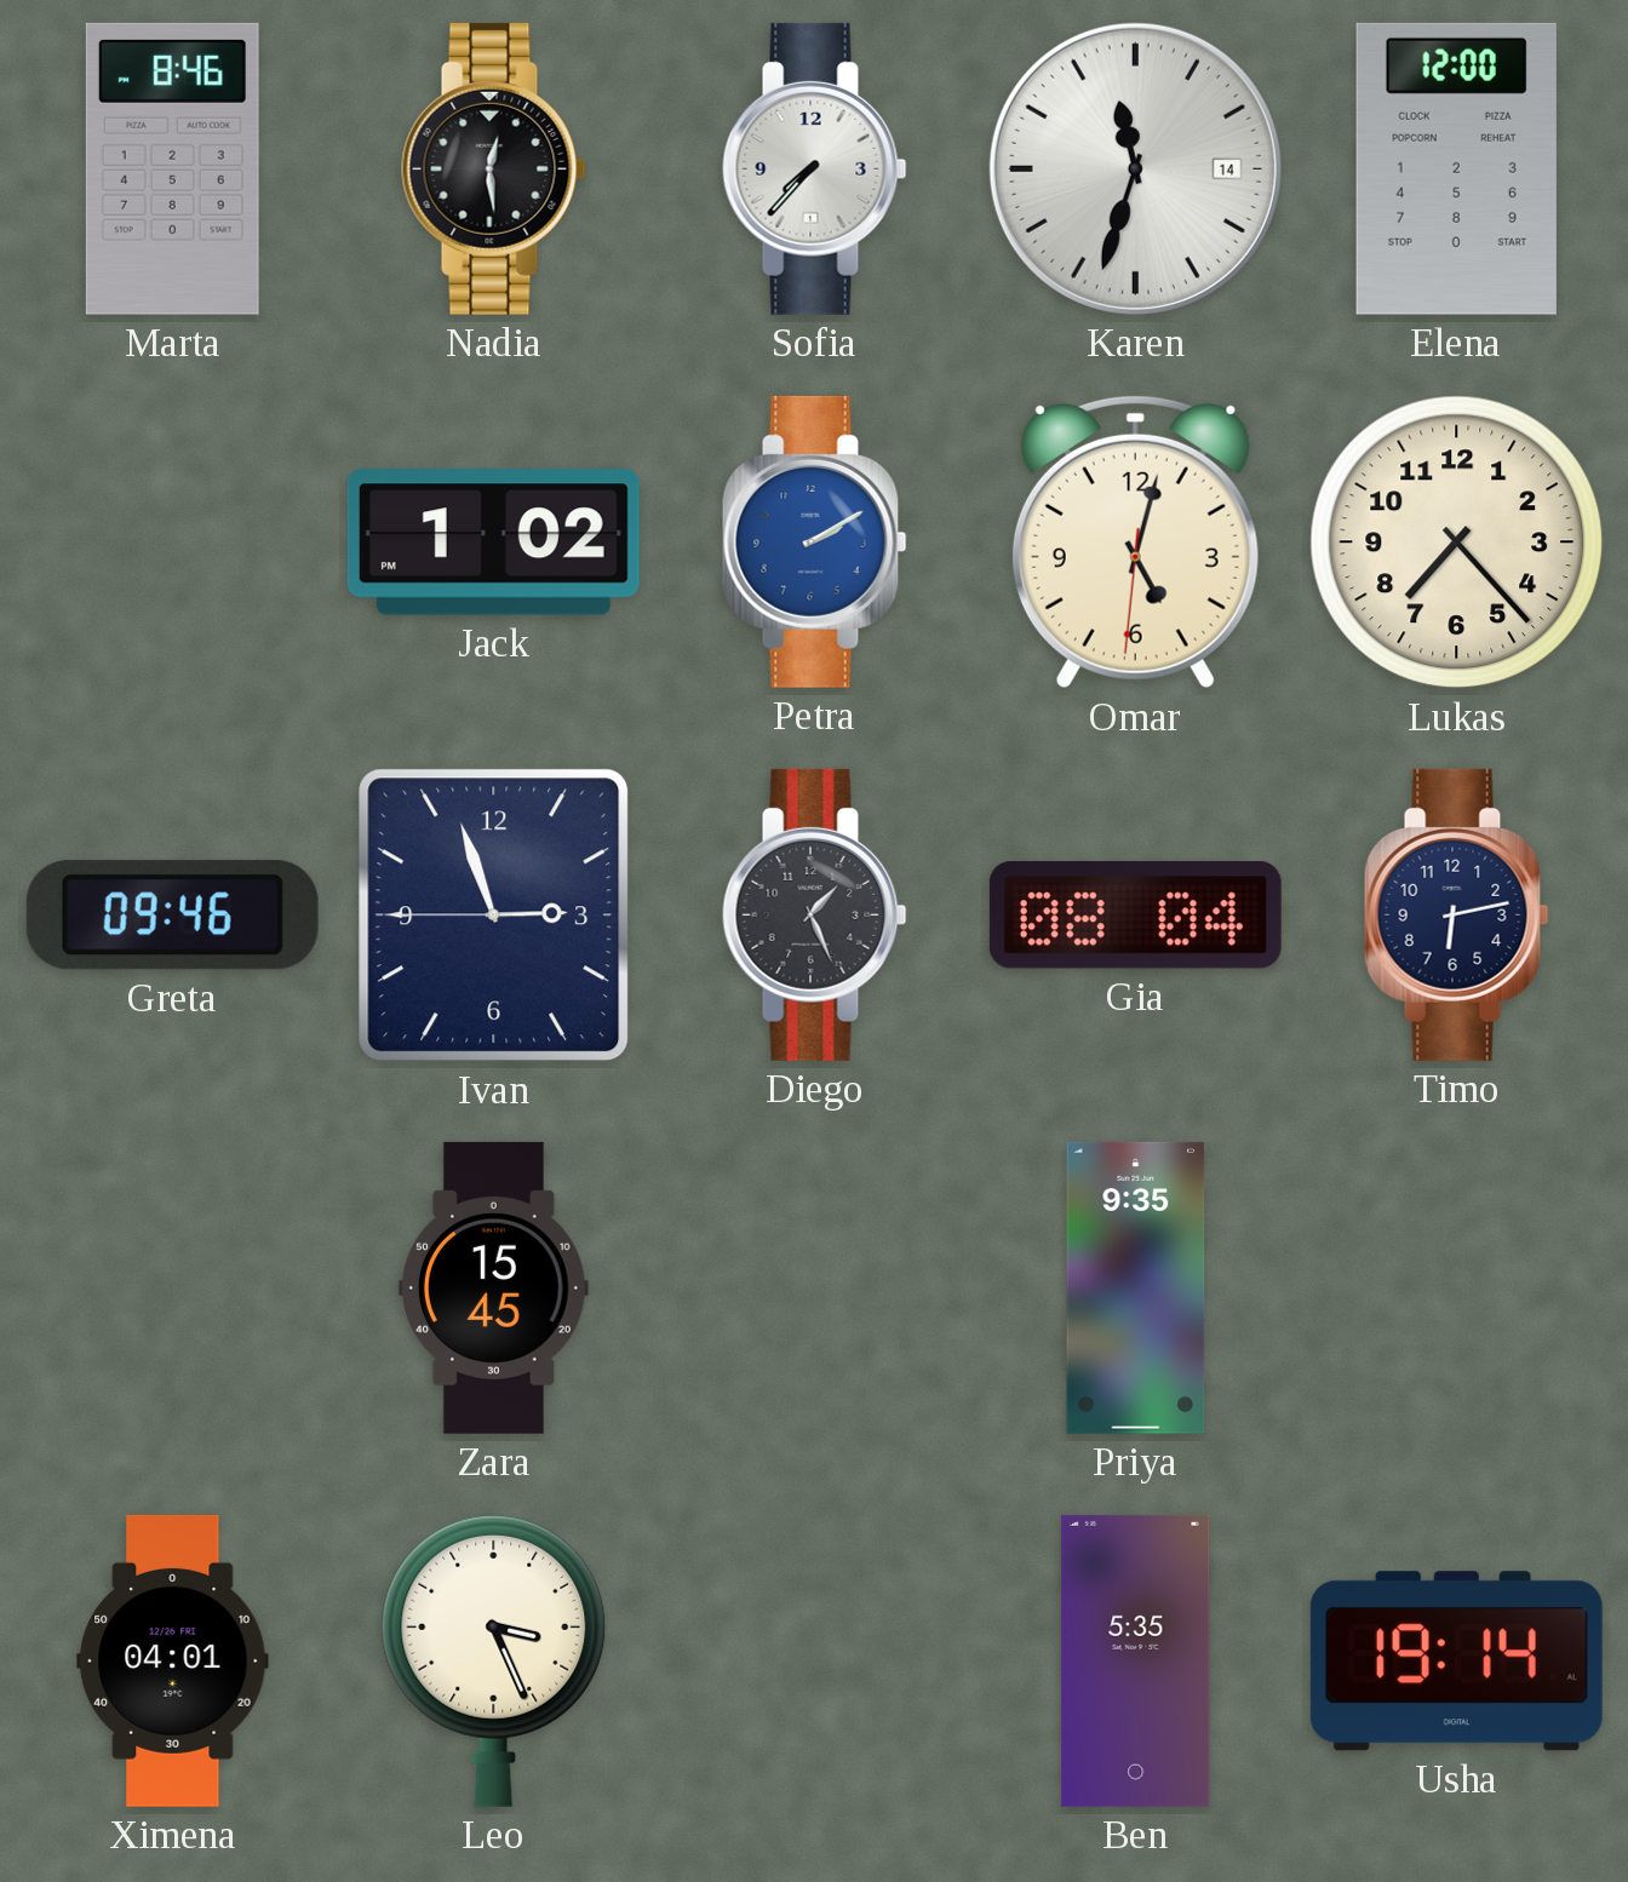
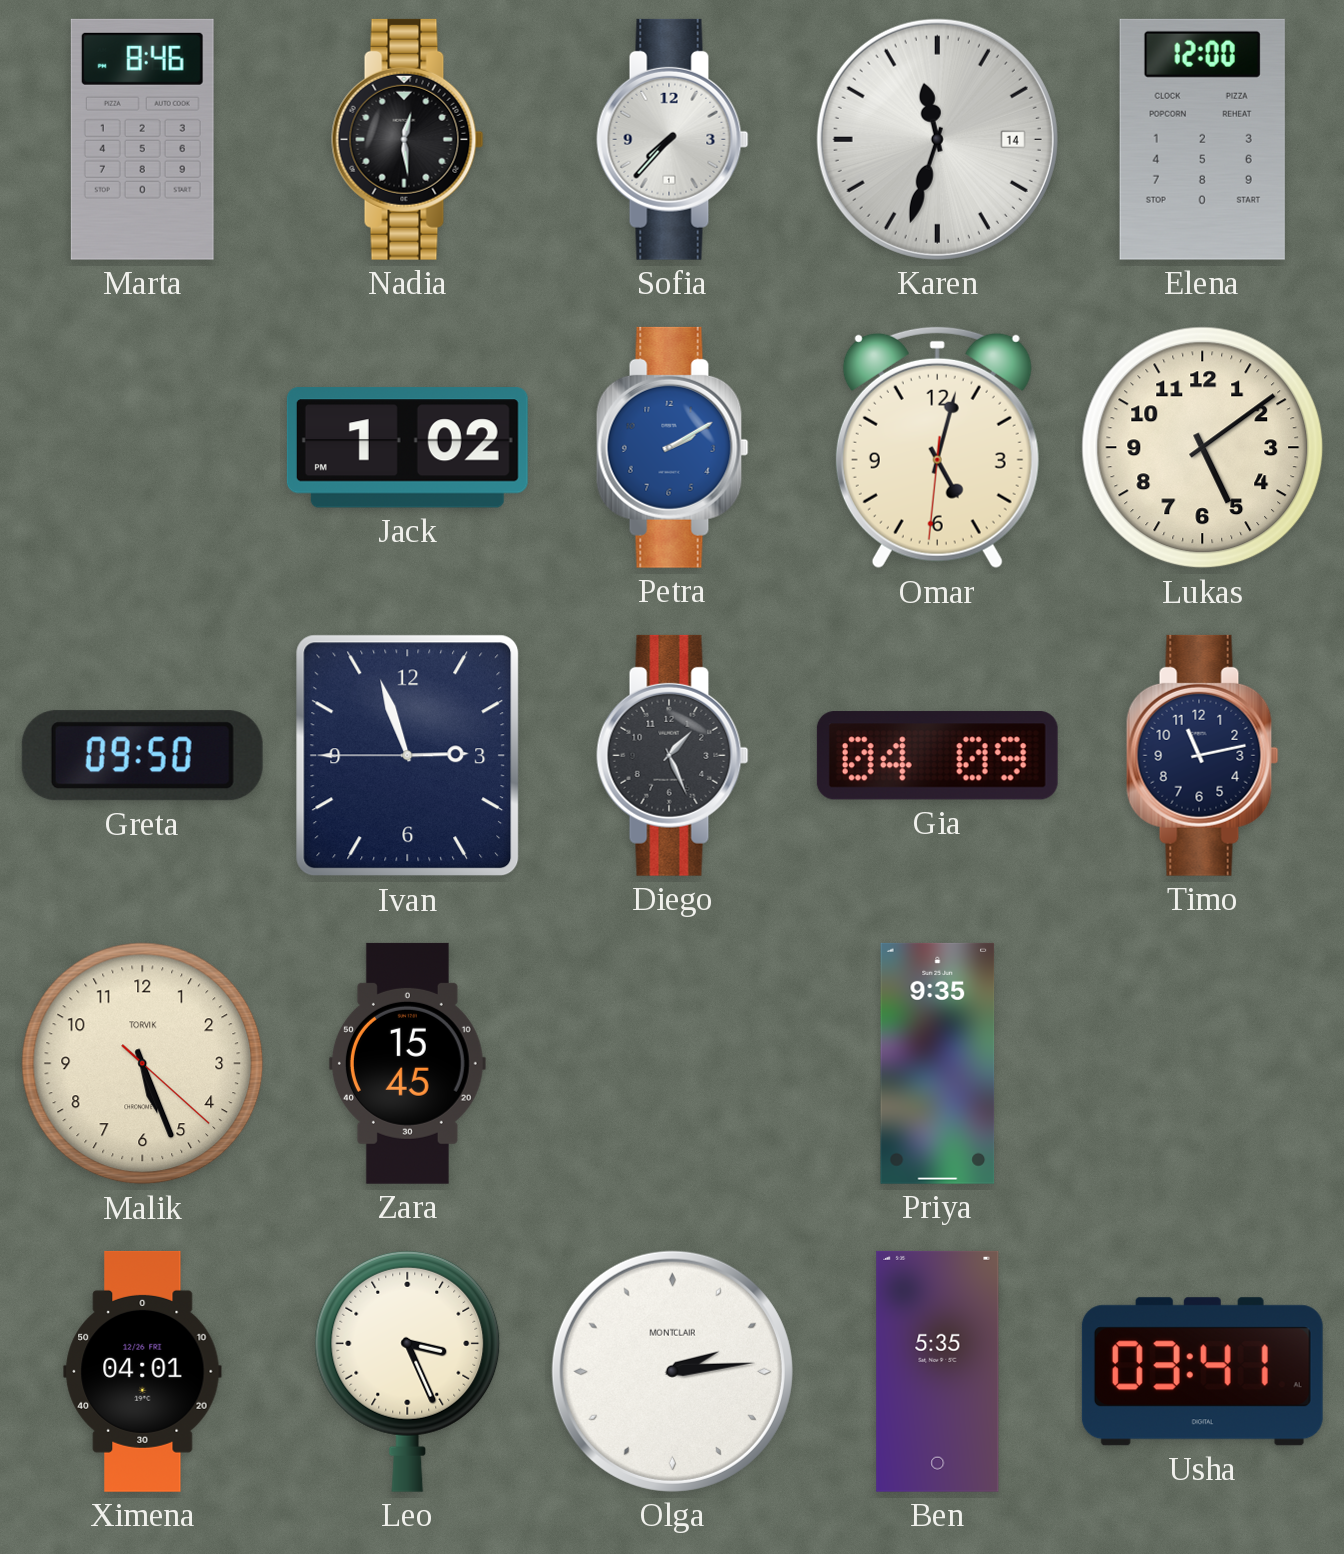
Lukas: 7:23 -> 5:09
Greta: 09:46 -> 09:50
Gia: 08:04 -> 04:09
Timo: 6:13 -> 11:13
Malik: none -> 5:26
Olga: none -> 2:14
Usha: 19:14 -> 03:41
